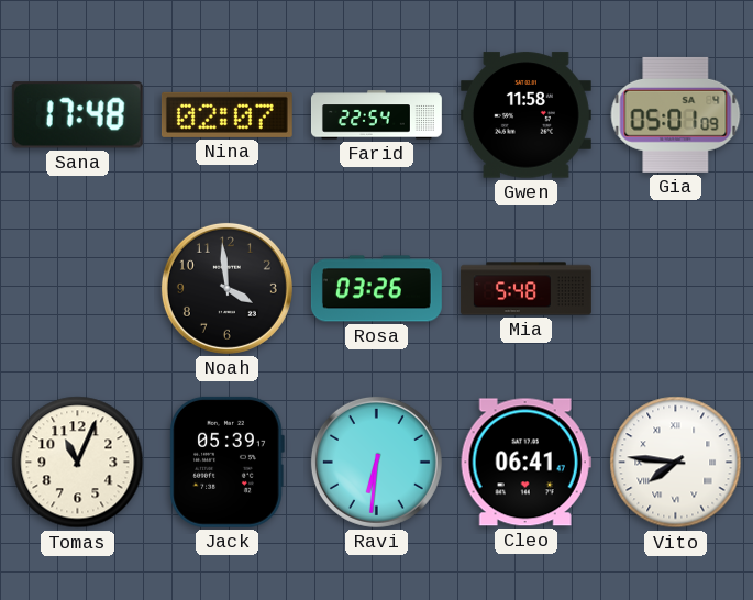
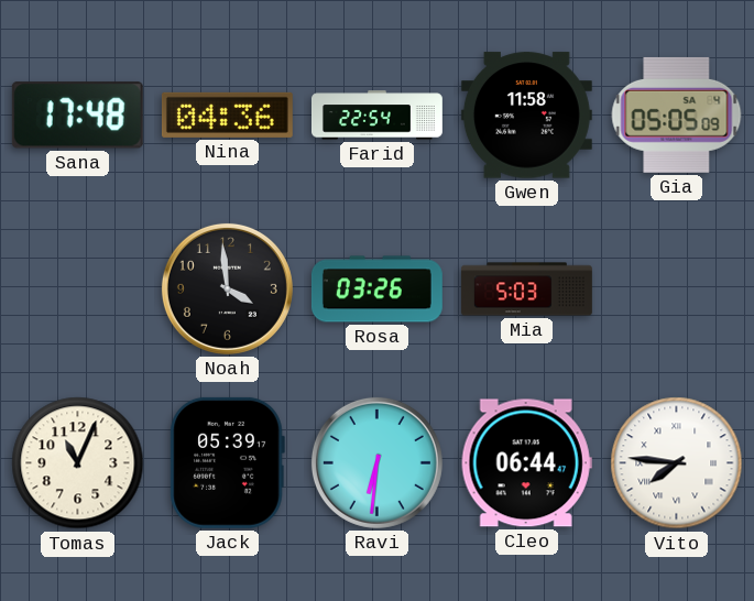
Nina: 02:07 -> 04:36
Gia: 05:01 -> 05:05
Mia: 5:48 -> 5:03
Cleo: 06:41 -> 06:44
